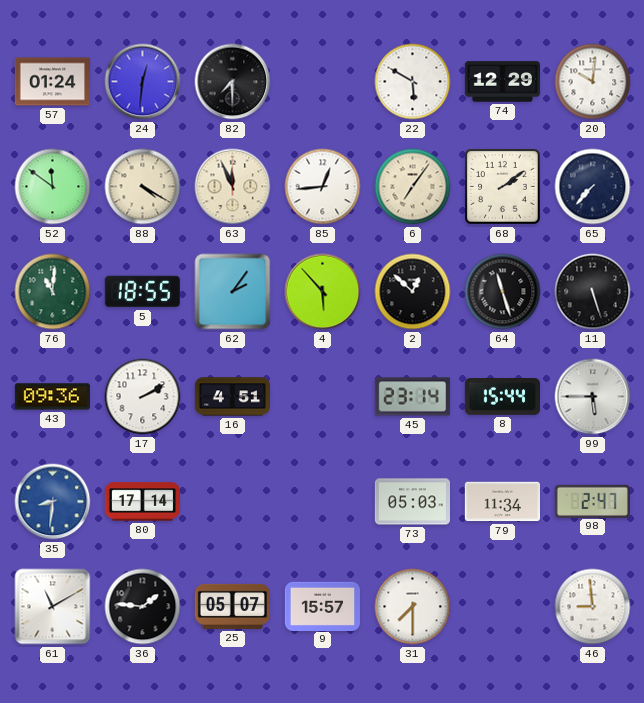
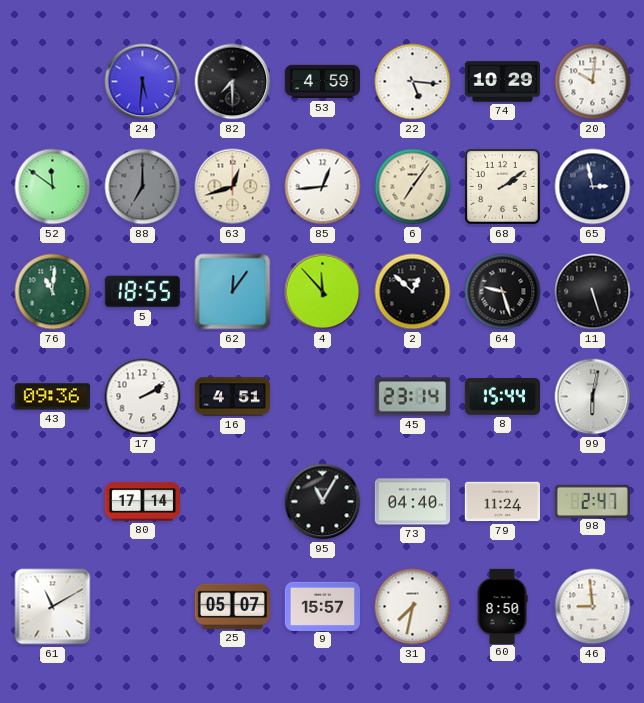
57: 01:24 -> none
24: 12:31 -> 5:31
53: none -> 4:59
22: 5:50 -> 5:16
74: 12:29 -> 10:29
88: 4:20 -> 7:00
88 dial: cream -> grey
63: 11:56 -> 12:42
65: 7:37 -> 2:58
62: 2:06 -> 12:06
4: 5:53 -> 11:53
64: 11:27 -> 9:27
99: 5:45 -> 6:02
35: 8:31 -> none
95: none -> 11:05
73: 05:03 -> 04:40
79: 11:34 -> 11:24
36: 1:46 -> none
31: 7:30 -> 7:32
60: none -> 8:50
